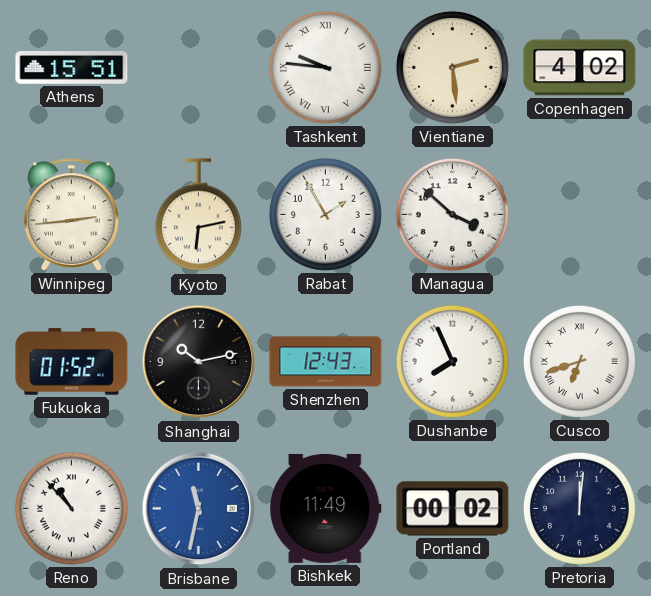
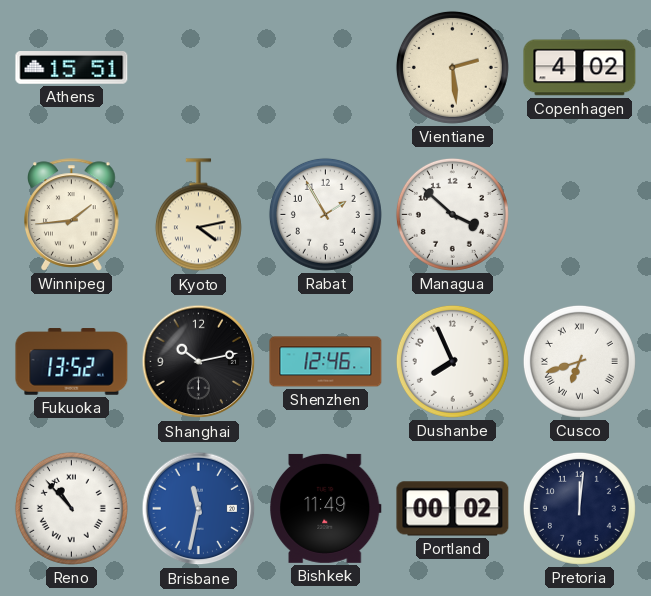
Tashkent: 9:46 -> none
Winnipeg: 2:44 -> 1:44
Kyoto: 6:13 -> 4:13
Fukuoka: 01:52 -> 13:52
Shenzhen: 12:43 -> 12:46
